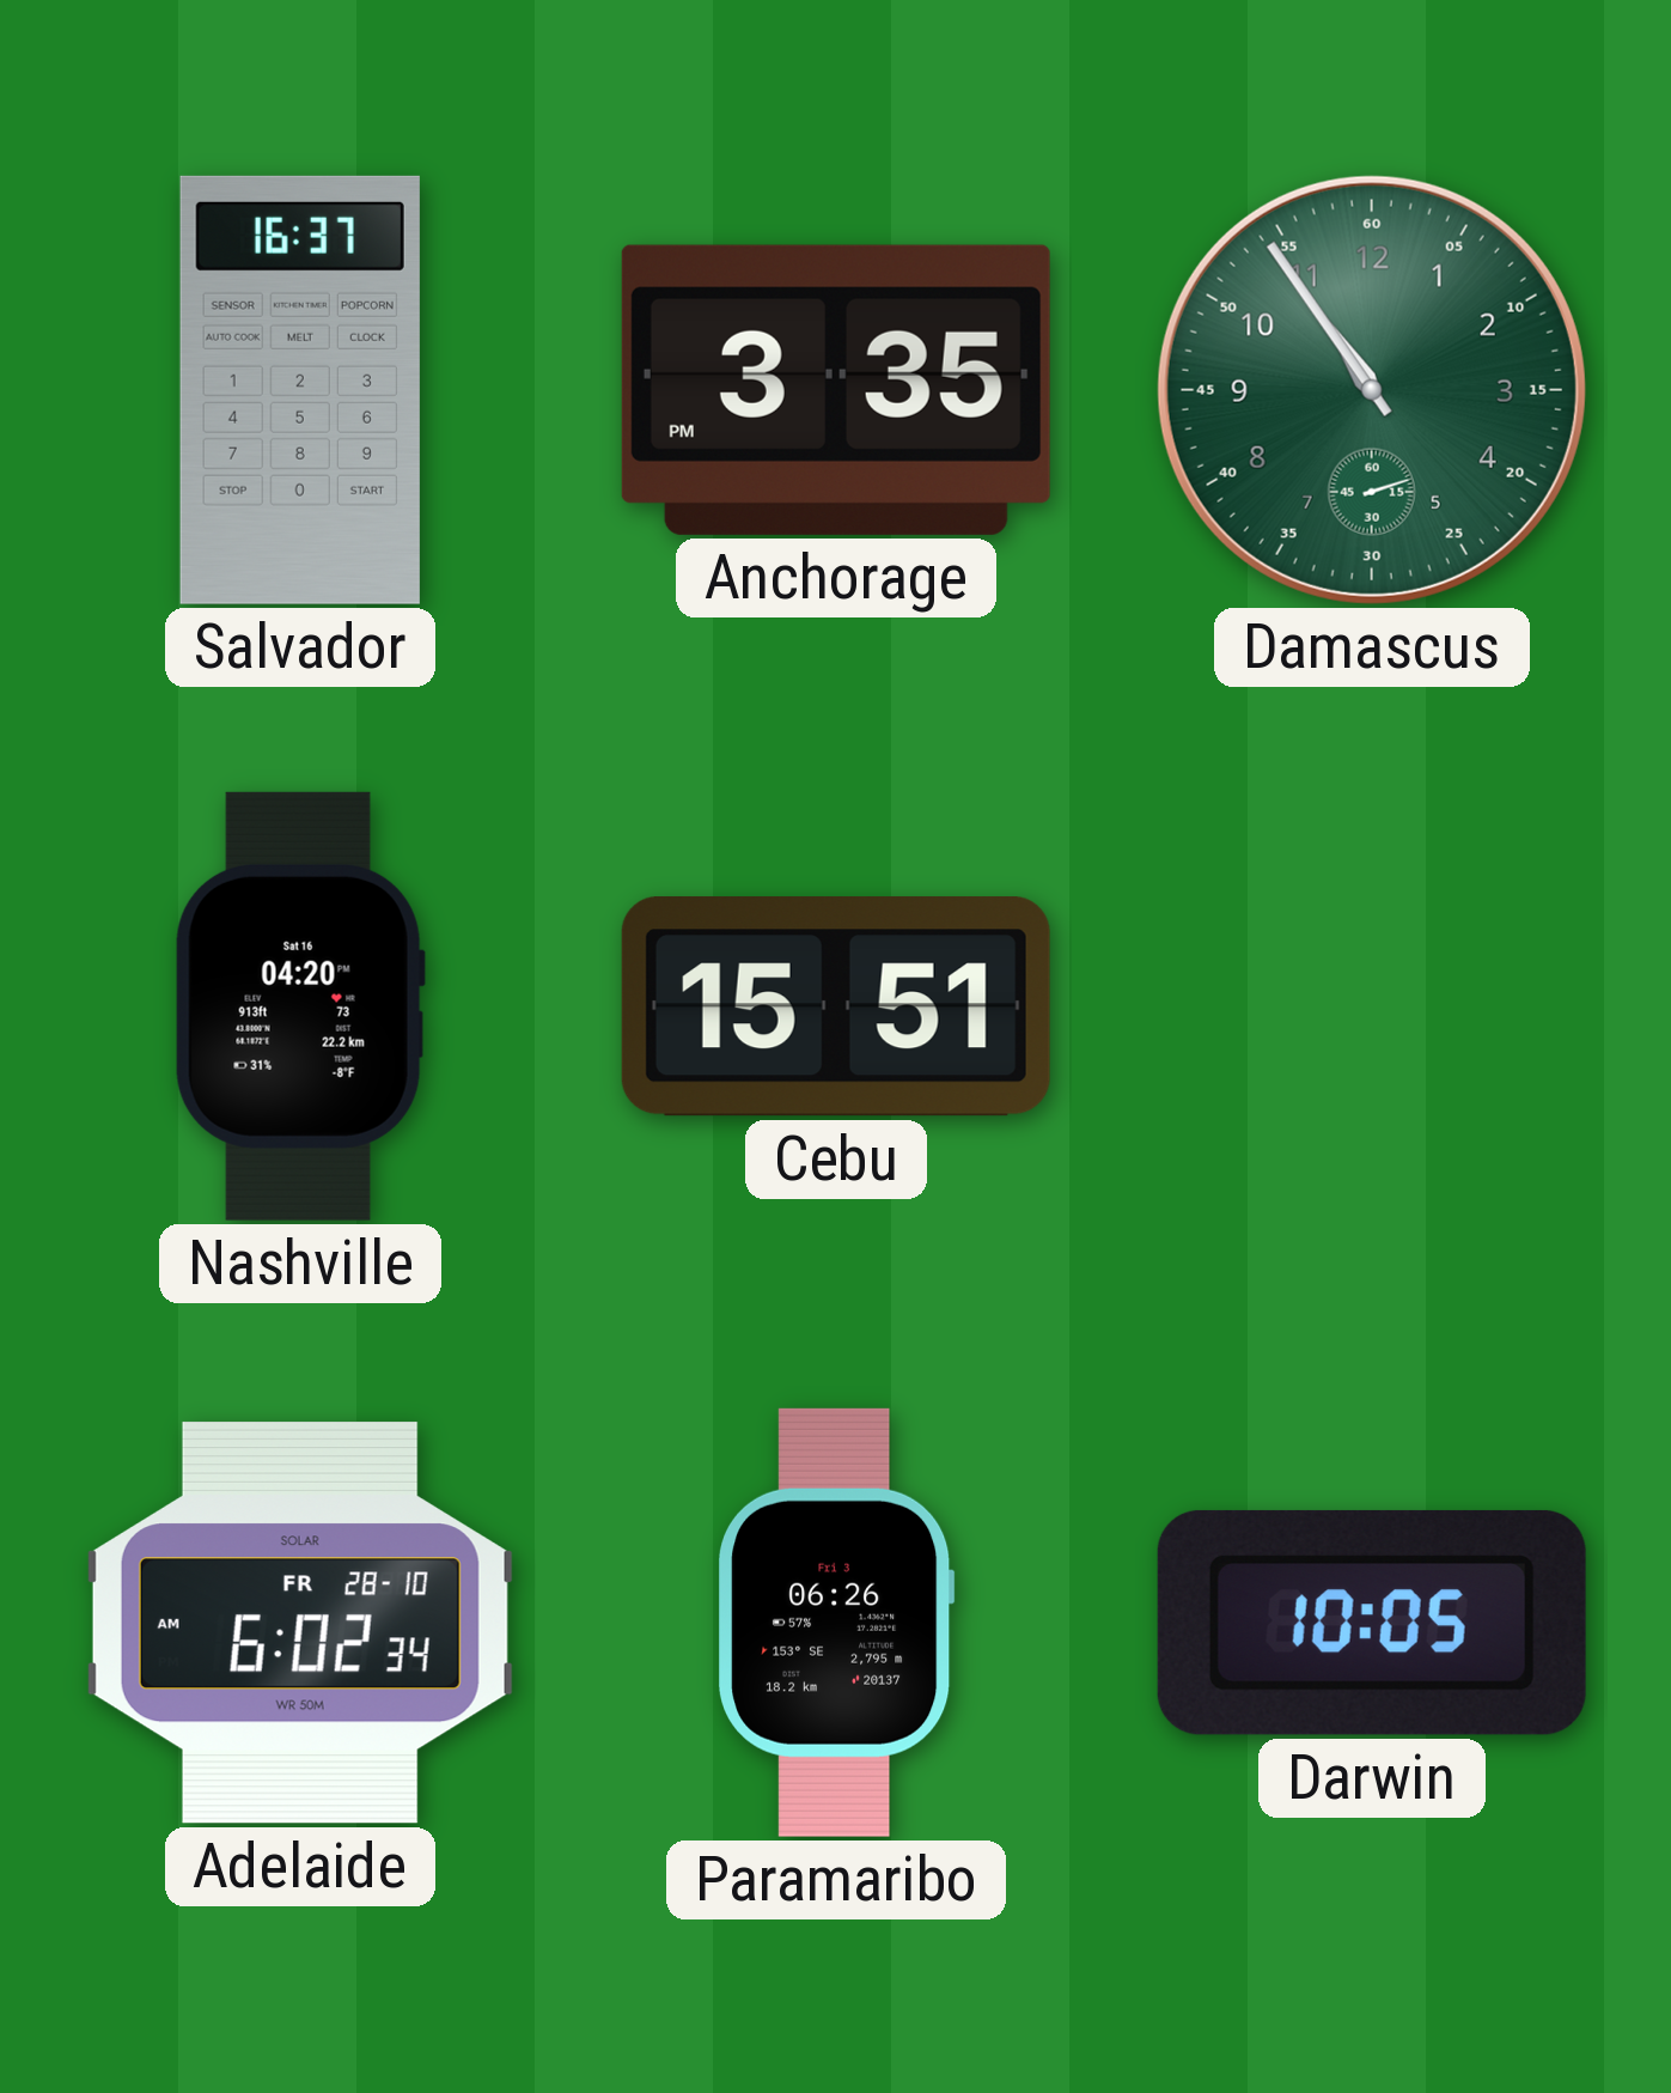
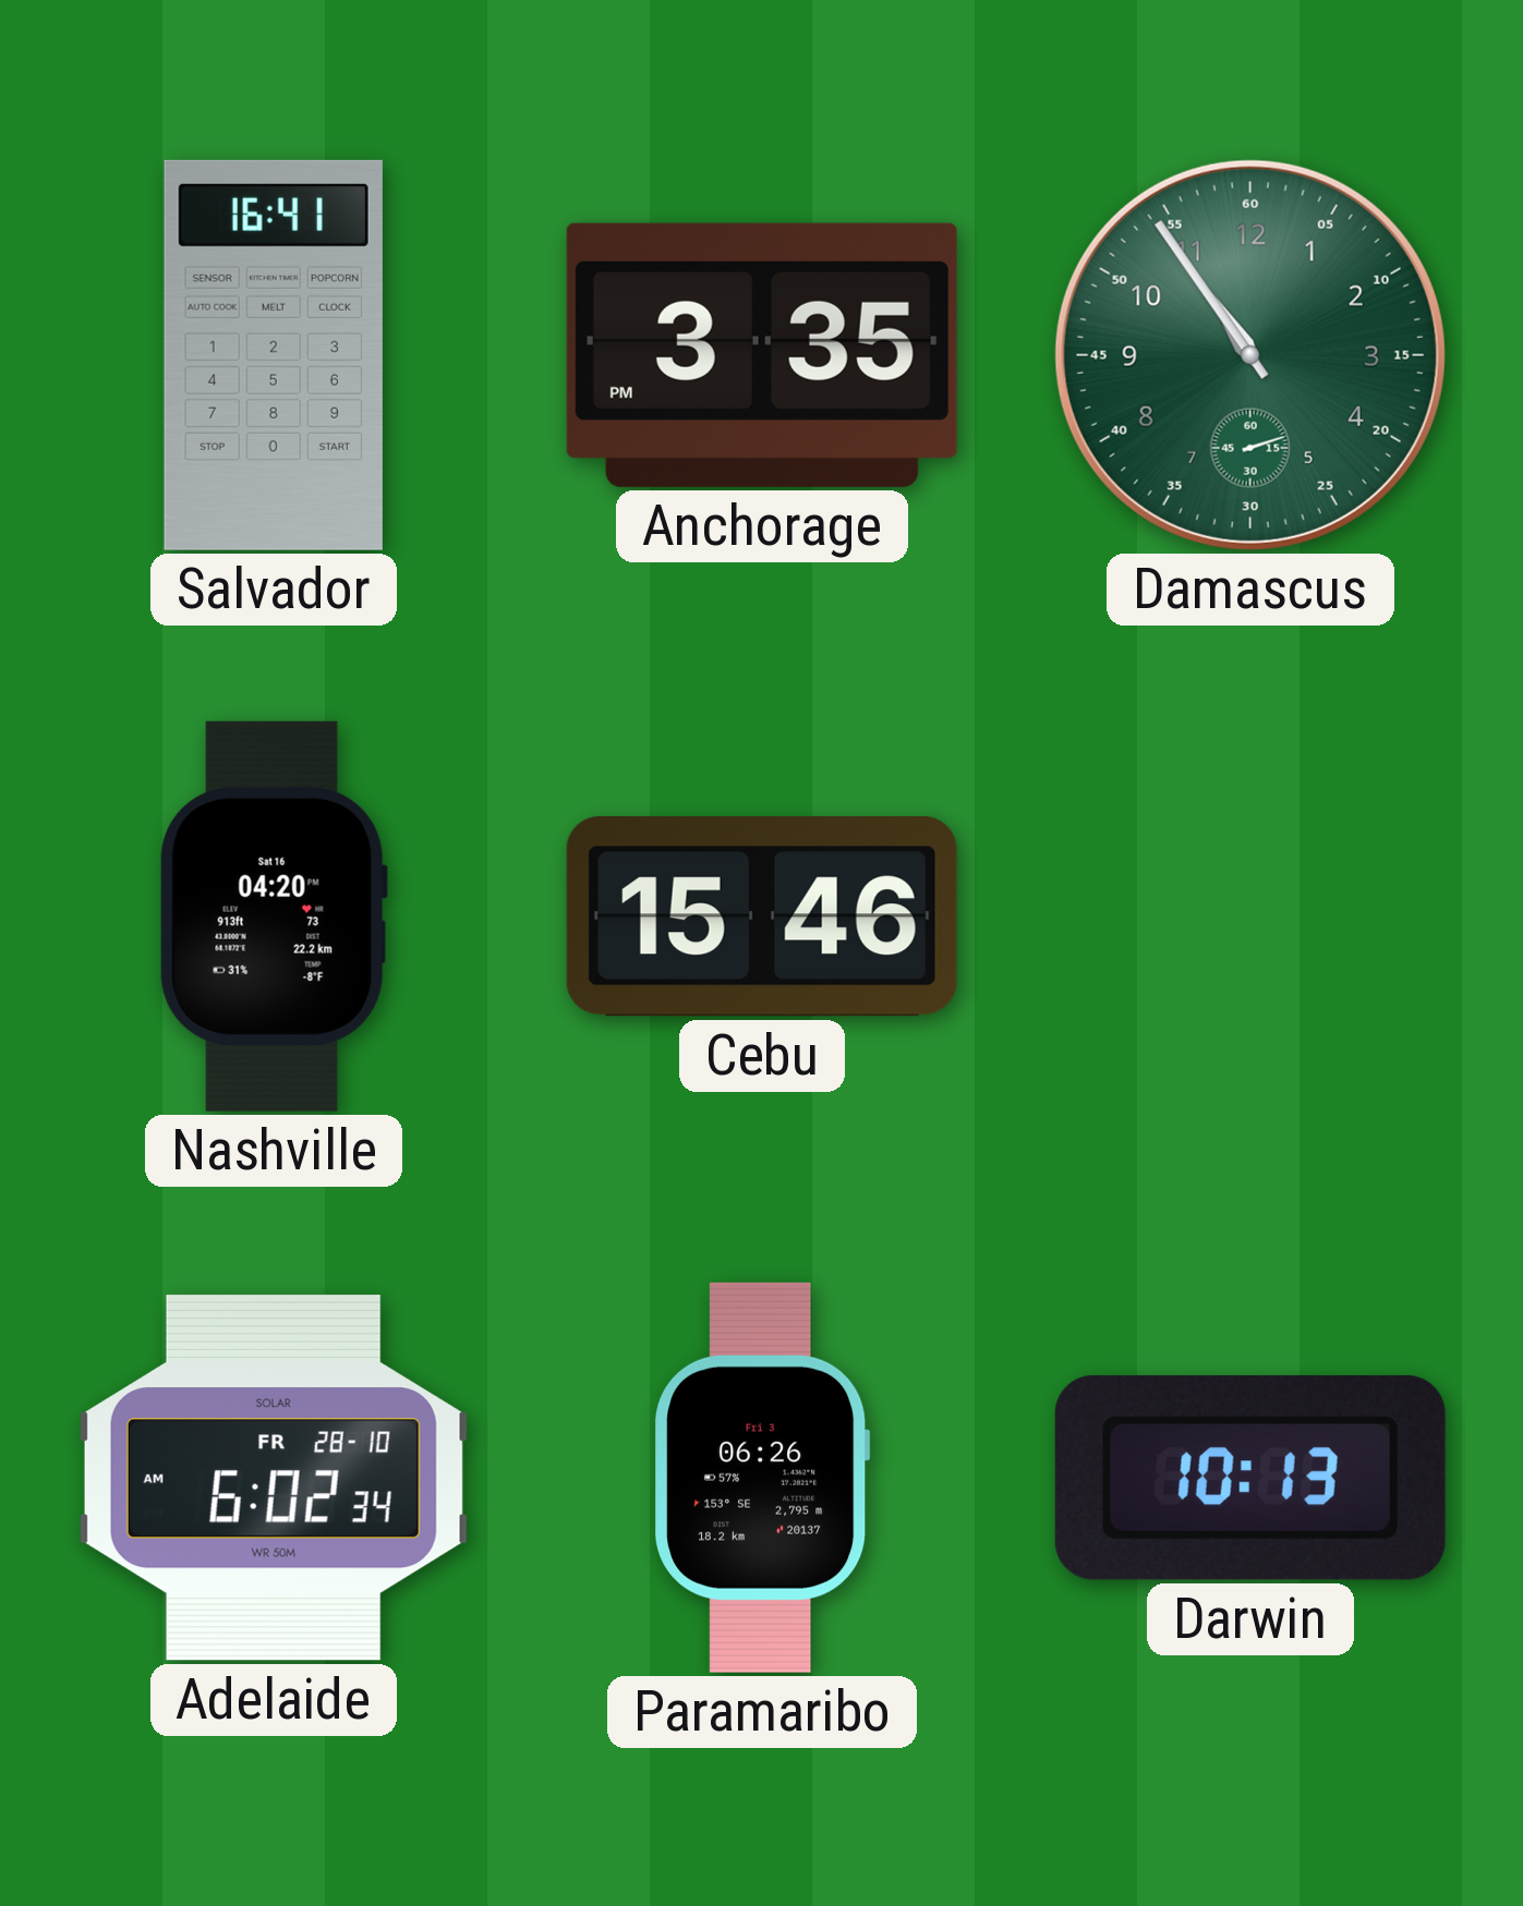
Salvador: 16:37 -> 16:41
Cebu: 15:51 -> 15:46
Darwin: 10:05 -> 10:13
